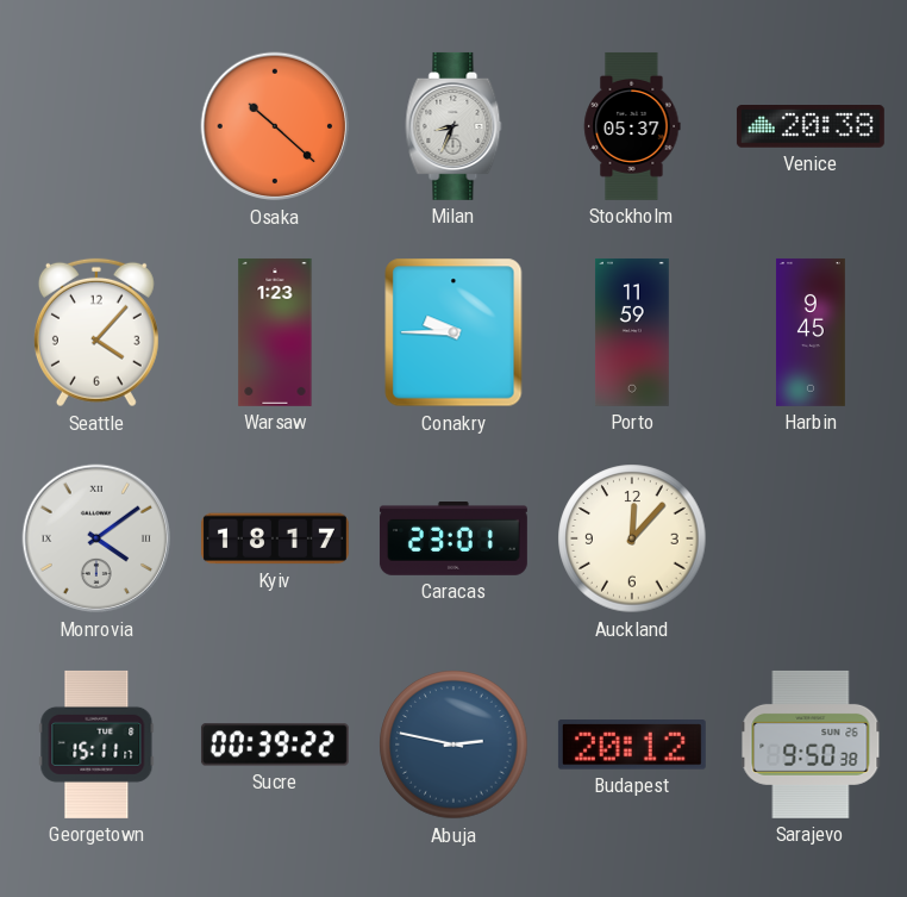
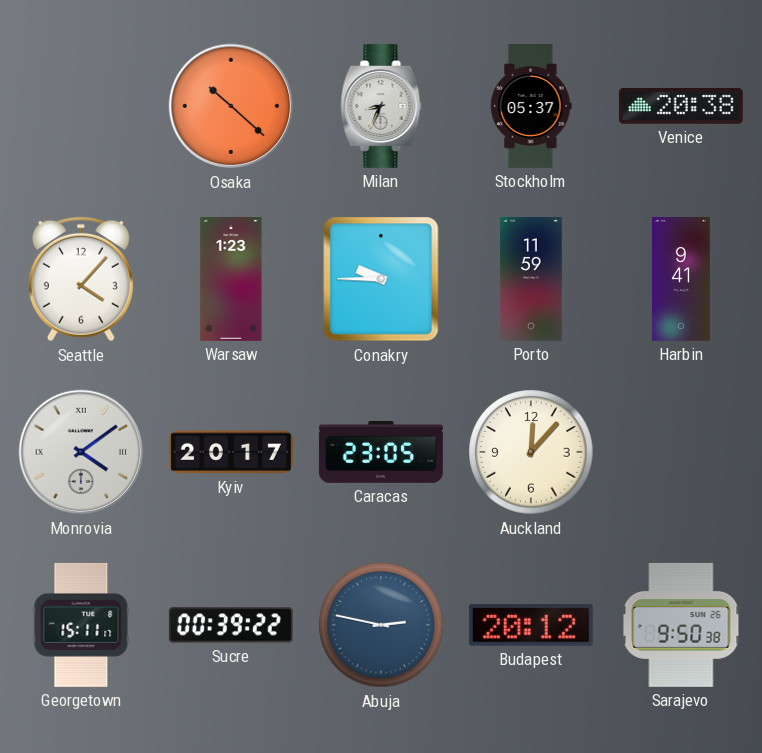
Harbin: 9:45 -> 9:41
Kyiv: 18:17 -> 20:17
Caracas: 23:01 -> 23:05
